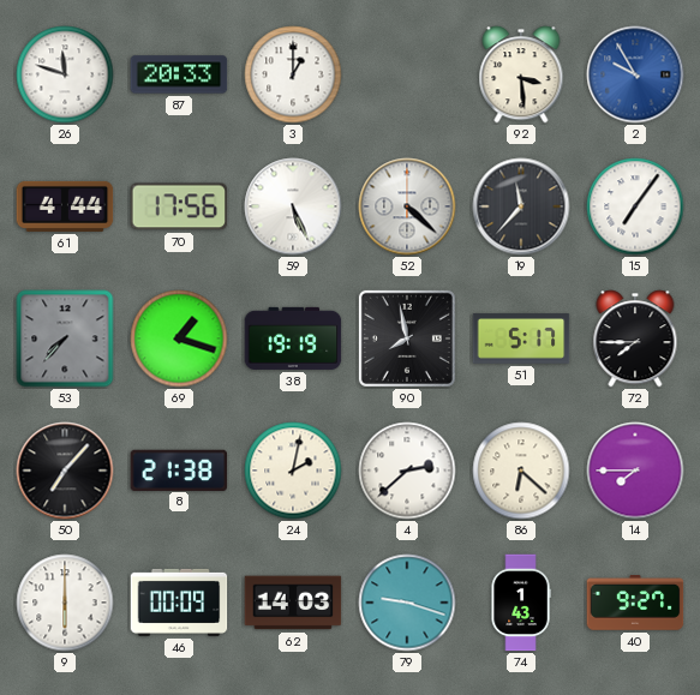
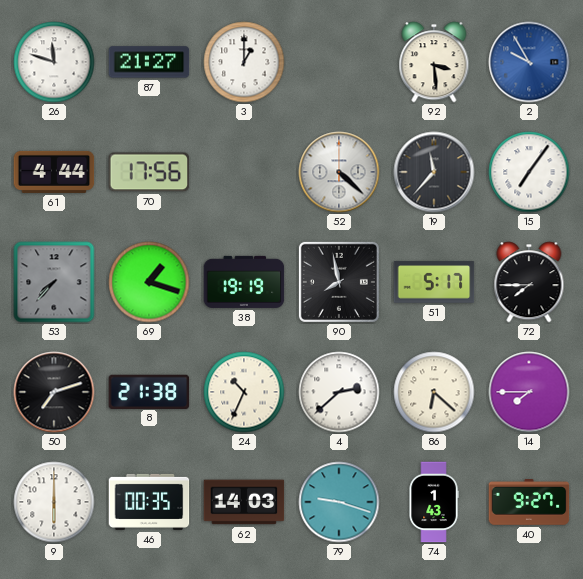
87: 20:33 -> 21:27
59: 5:26 -> none
50: 7:07 -> 7:12
24: 2:02 -> 10:34
46: 00:09 -> 00:35
